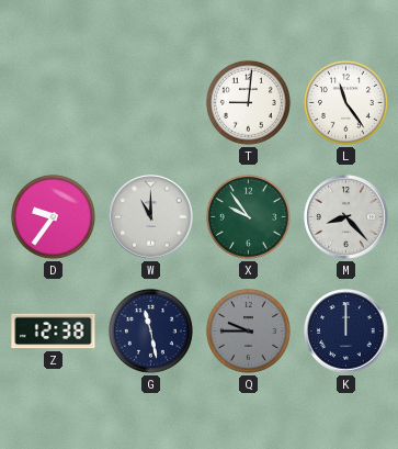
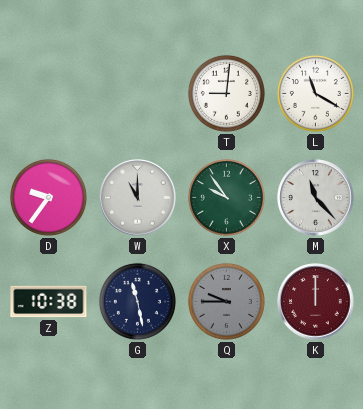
L: 11:24 -> 11:20
M: 8:23 -> 11:23
Z: 12:38 -> 10:38
K dial: navy -> burgundy
